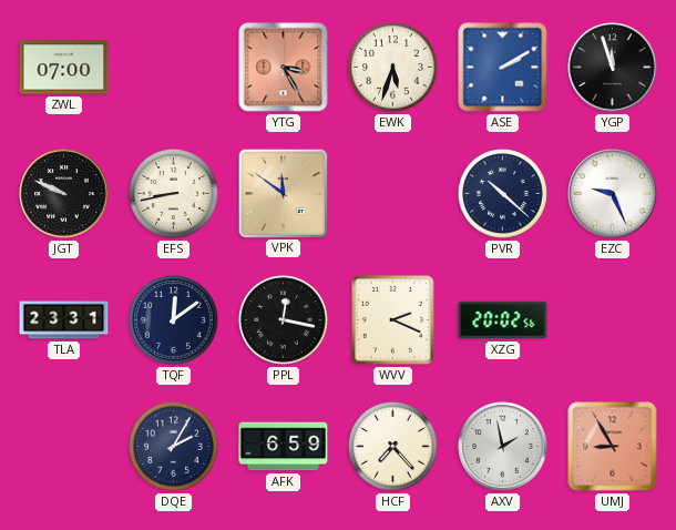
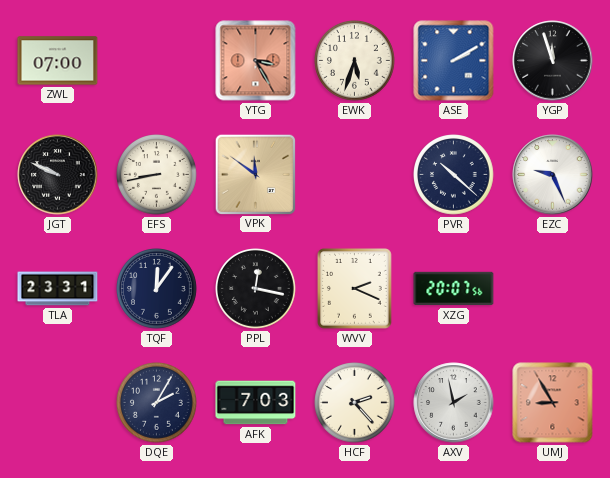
TQF: 12:09 -> 12:06
XZG: 20:02 -> 20:07
AFK: 6:59 -> 7:03
HCF: 7:23 -> 2:23
